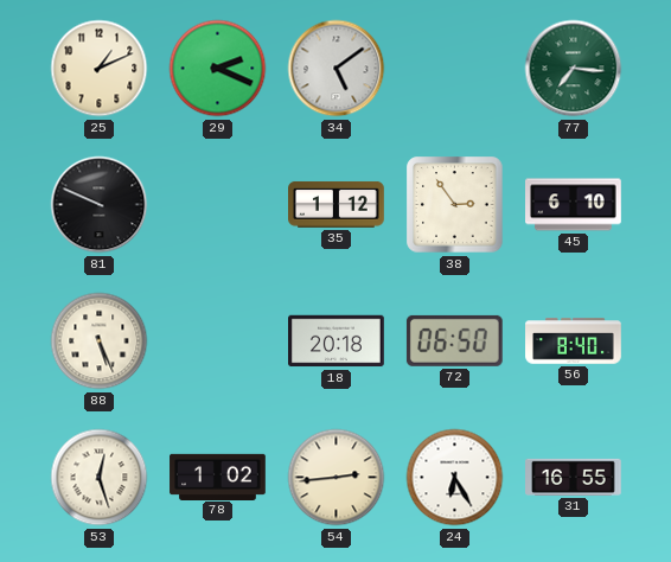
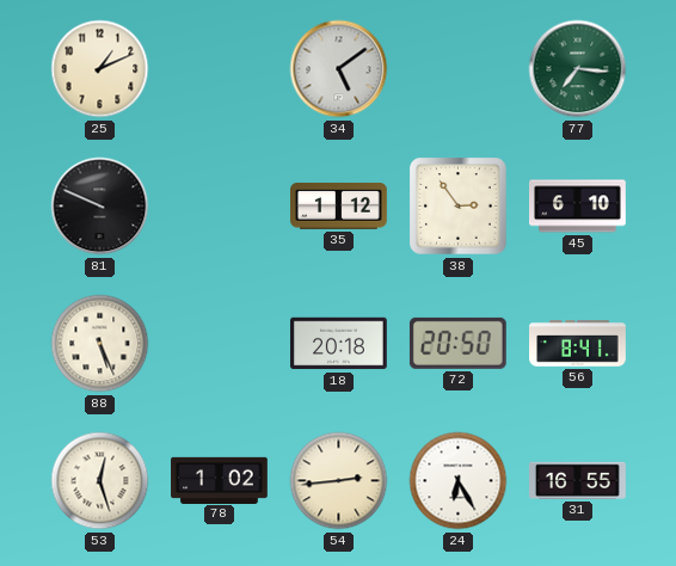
29: 2:19 -> none
72: 06:50 -> 20:50
56: 8:40 -> 8:41
